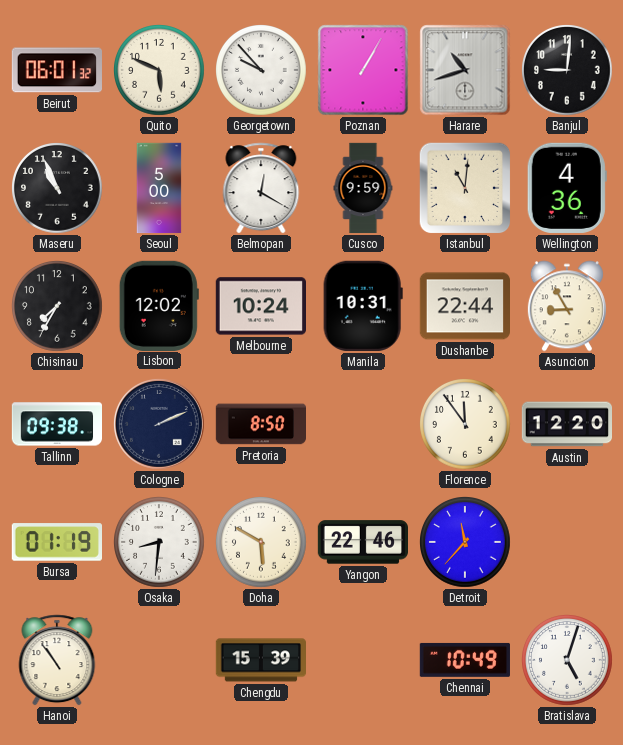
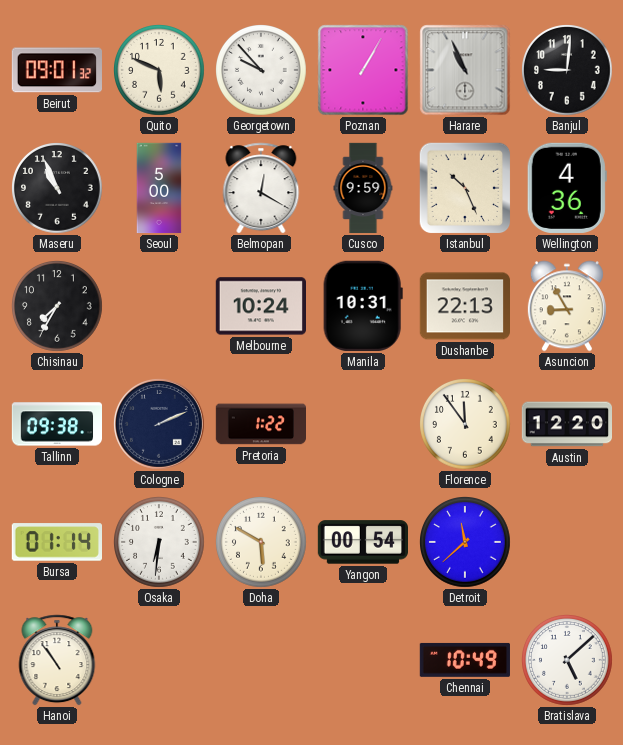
Beirut: 06:01 -> 09:01
Harare: 10:42 -> 10:56
Istanbul: 11:01 -> 10:26
Lisbon: 12:02 -> none
Dushanbe: 22:44 -> 22:13
Pretoria: 8:50 -> 1:22
Bursa: 01:19 -> 01:14
Osaka: 8:31 -> 6:31
Yangon: 22:46 -> 00:54
Detroit: 11:37 -> 11:38
Chengdu: 15:39 -> none
Bratislava: 5:03 -> 5:08
